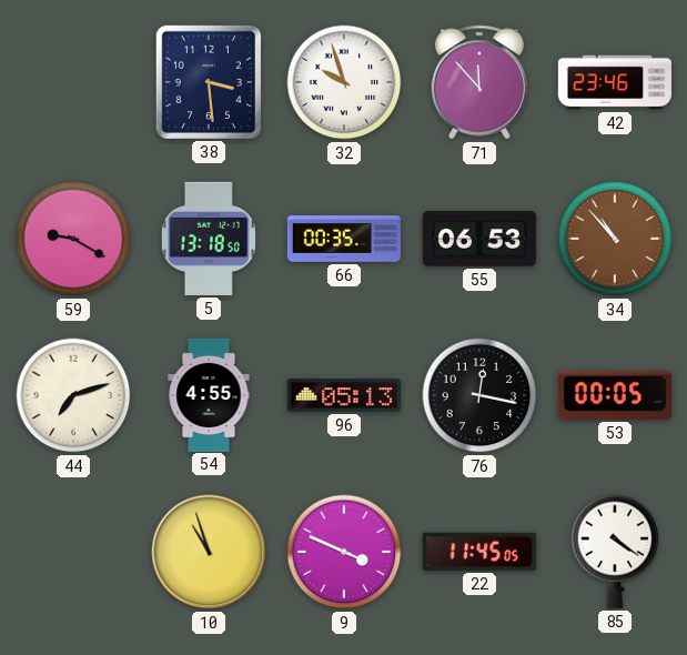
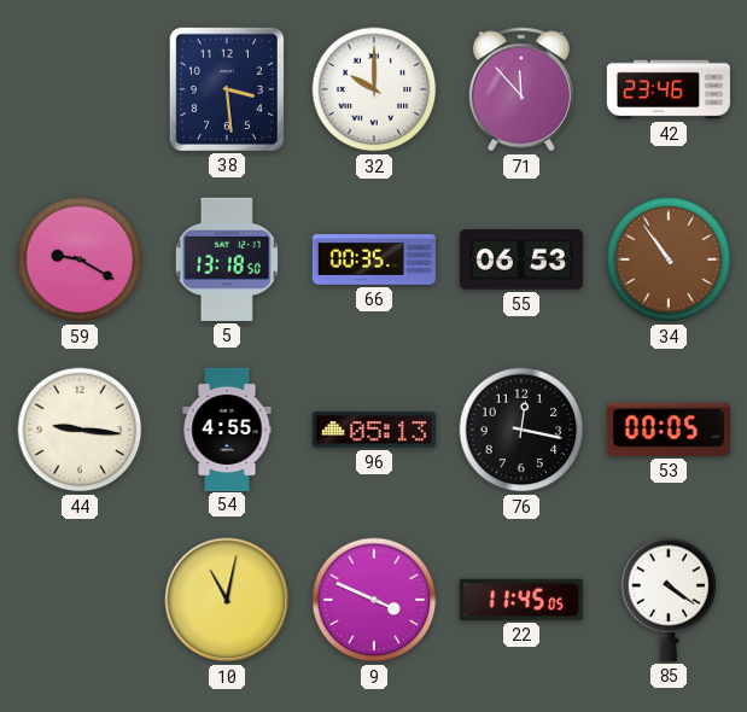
32: 9:57 -> 10:00
34: 10:53 -> 10:54
44: 7:12 -> 9:16
10: 10:57 -> 11:02
